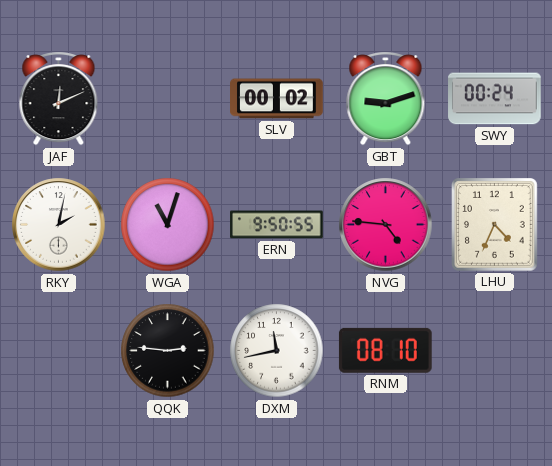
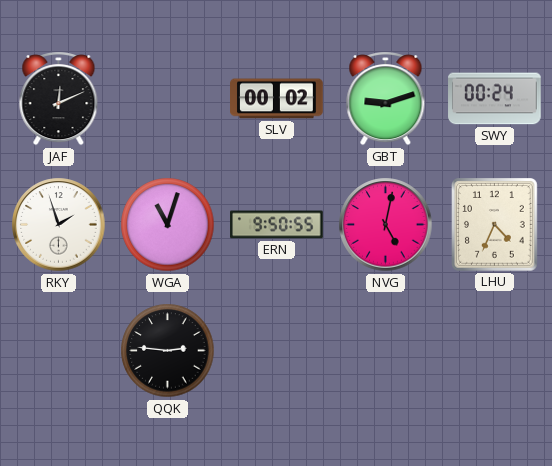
RKY: 2:02 -> 1:57
NVG: 4:46 -> 5:02
DXM: 11:43 -> none
RNM: 08:10 -> none
